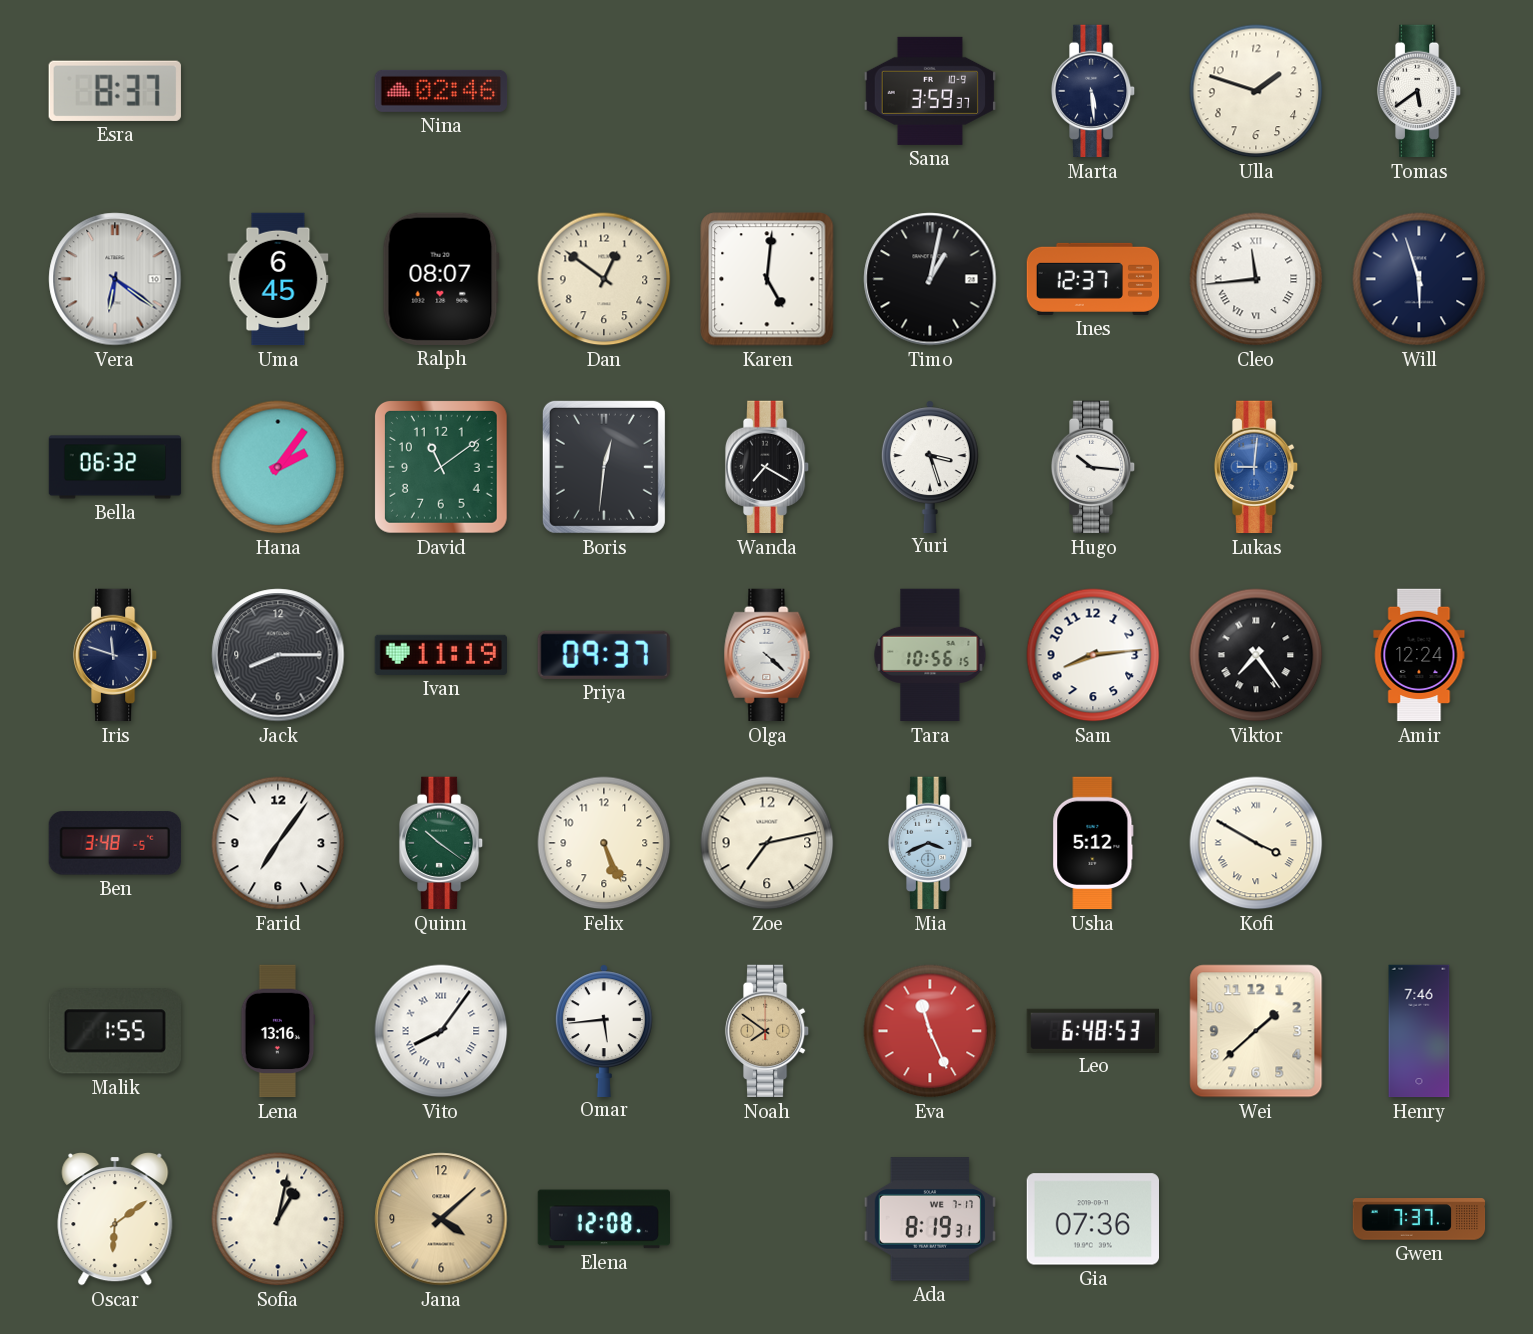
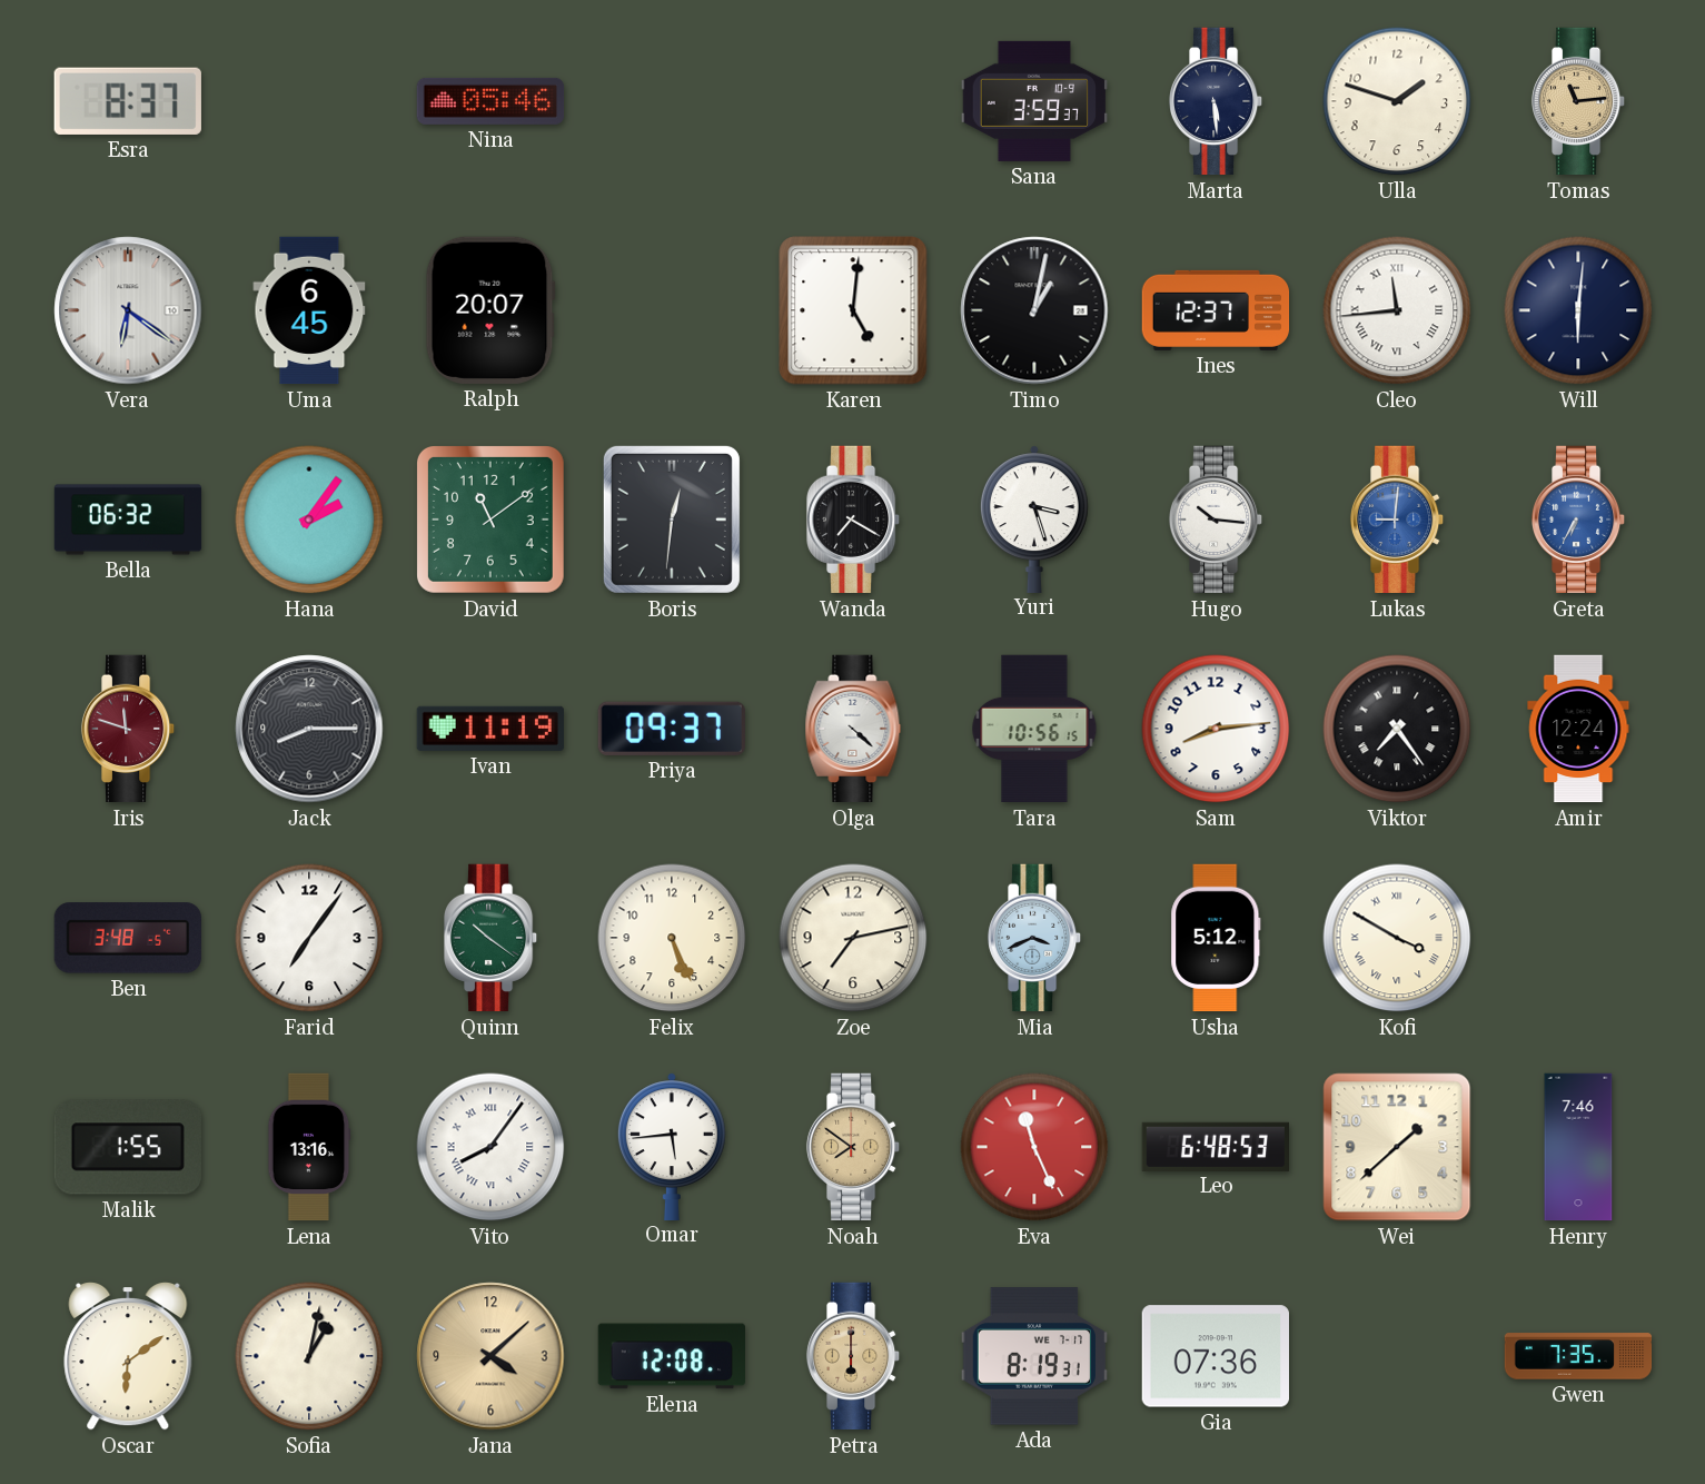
Nina: 02:46 -> 05:46
Tomas: 5:39 -> 11:14
Tomas dial: white -> champagne
Ralph: 08:07 -> 20:07
Dan: 12:51 -> none
Will: 5:57 -> 6:01
Greta: none -> 6:35
Iris dial: navy -> burgundy
Petra: none -> 6:00
Gwen: 7:37 -> 7:35
